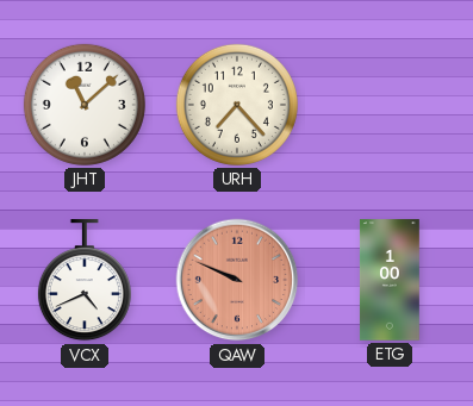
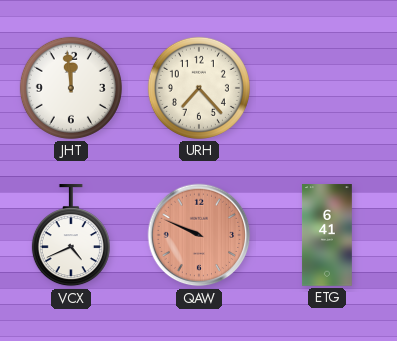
JHT: 11:08 -> 11:59
ETG: 1:00 -> 6:41
